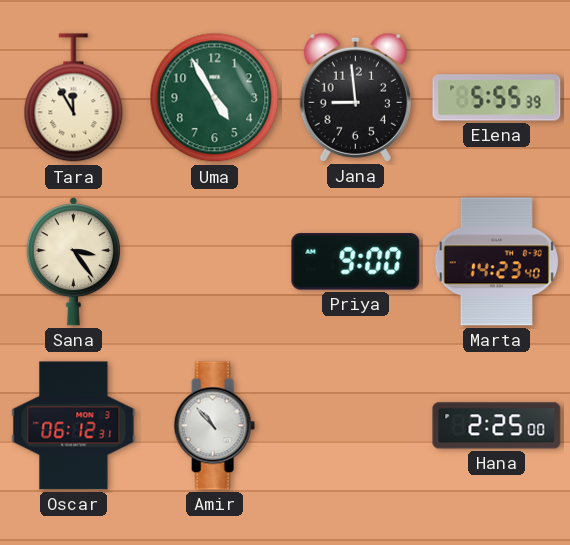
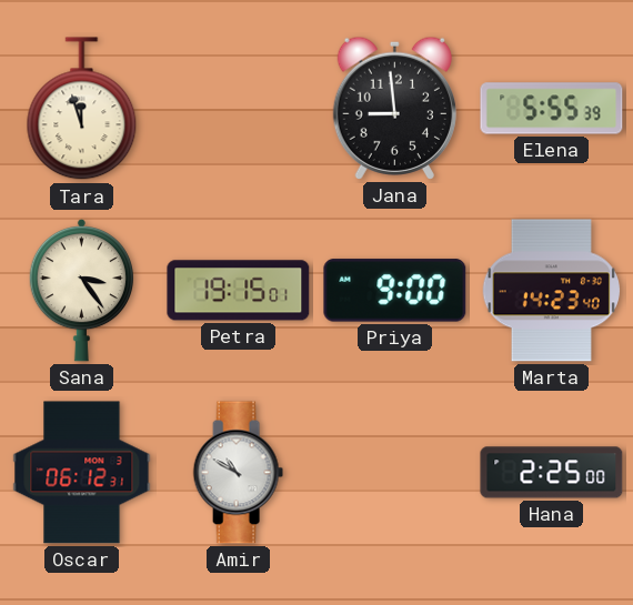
Tara: 11:55 -> 11:57
Uma: 4:55 -> none
Petra: none -> 19:15
Amir: 10:53 -> 10:50
